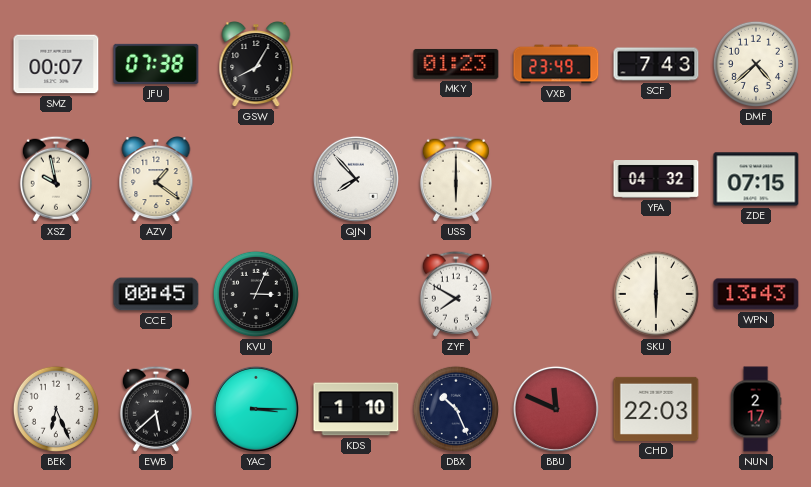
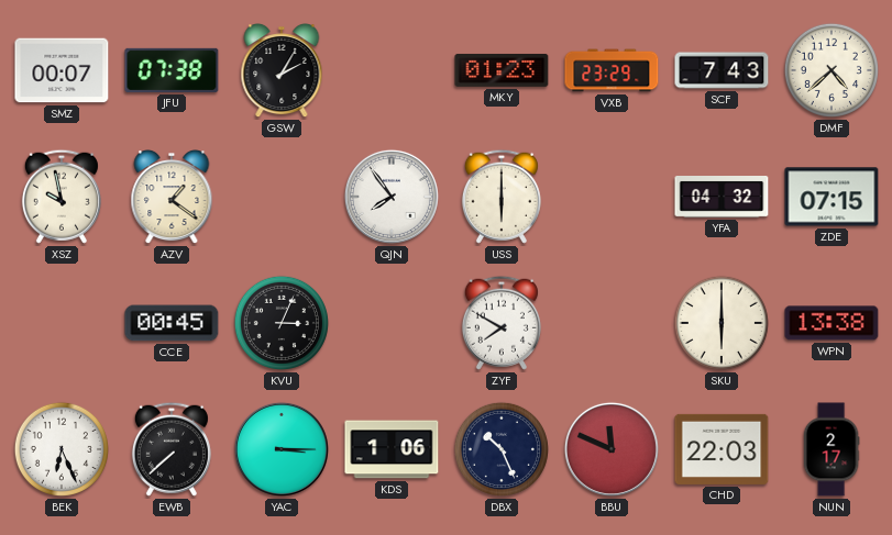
GSW: 8:05 -> 2:05
VXB: 23:49 -> 23:29
QJN: 7:53 -> 7:54
WPN: 13:43 -> 13:38
EWB: 5:38 -> 7:38
KDS: 1:10 -> 1:06
